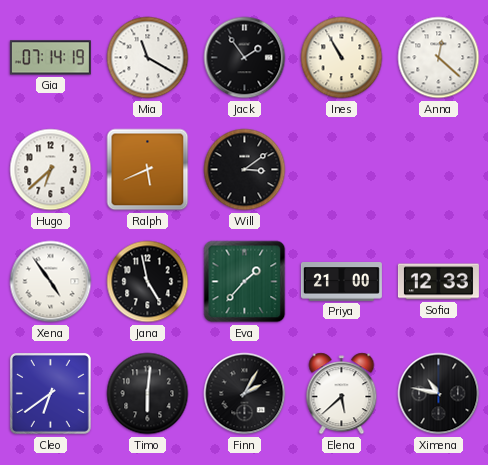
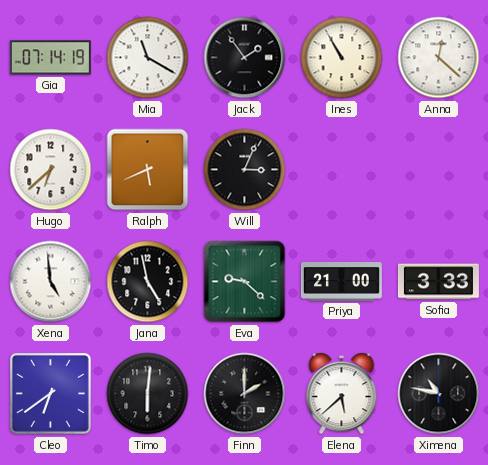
Will: 3:09 -> 3:04
Xena: 4:54 -> 4:59
Eva: 1:37 -> 9:22
Sofia: 12:33 -> 3:33
Finn: 2:05 -> 2:00
